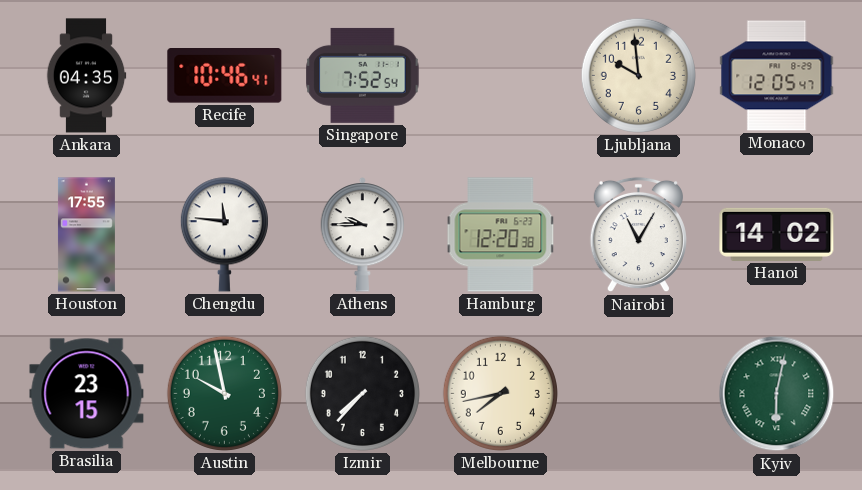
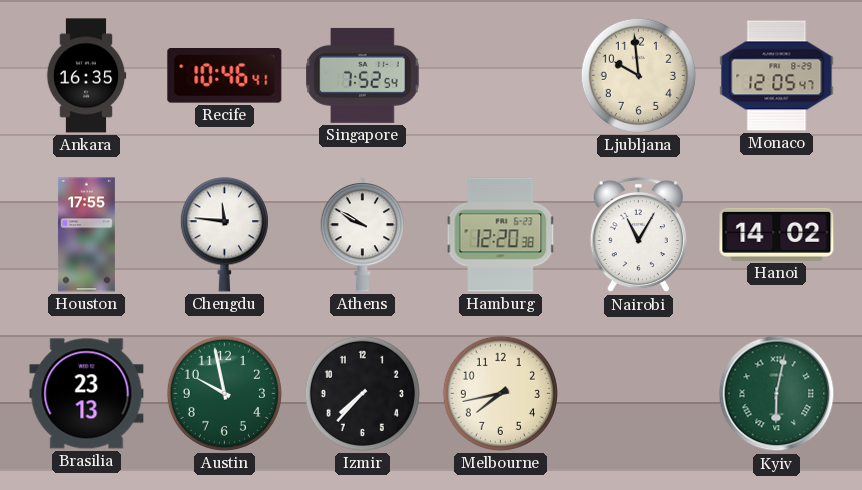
Ankara: 04:35 -> 16:35
Athens: 9:45 -> 9:50
Brasilia: 23:15 -> 23:13
